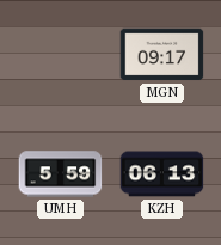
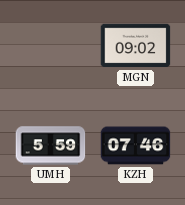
MGN: 09:17 -> 09:02
KZH: 06:13 -> 07:46
